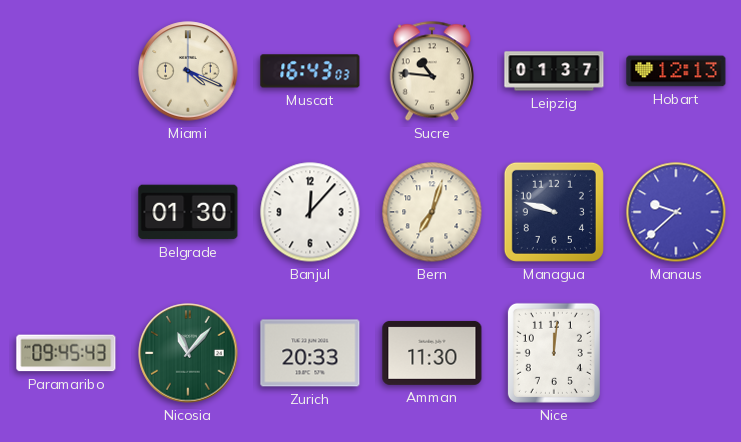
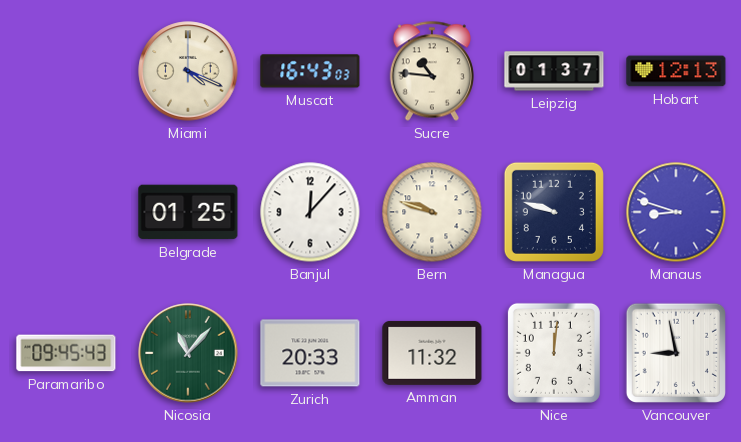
Belgrade: 01:30 -> 01:25
Bern: 7:03 -> 9:48
Manaus: 9:38 -> 8:48
Amman: 11:30 -> 11:32
Vancouver: none -> 8:58
